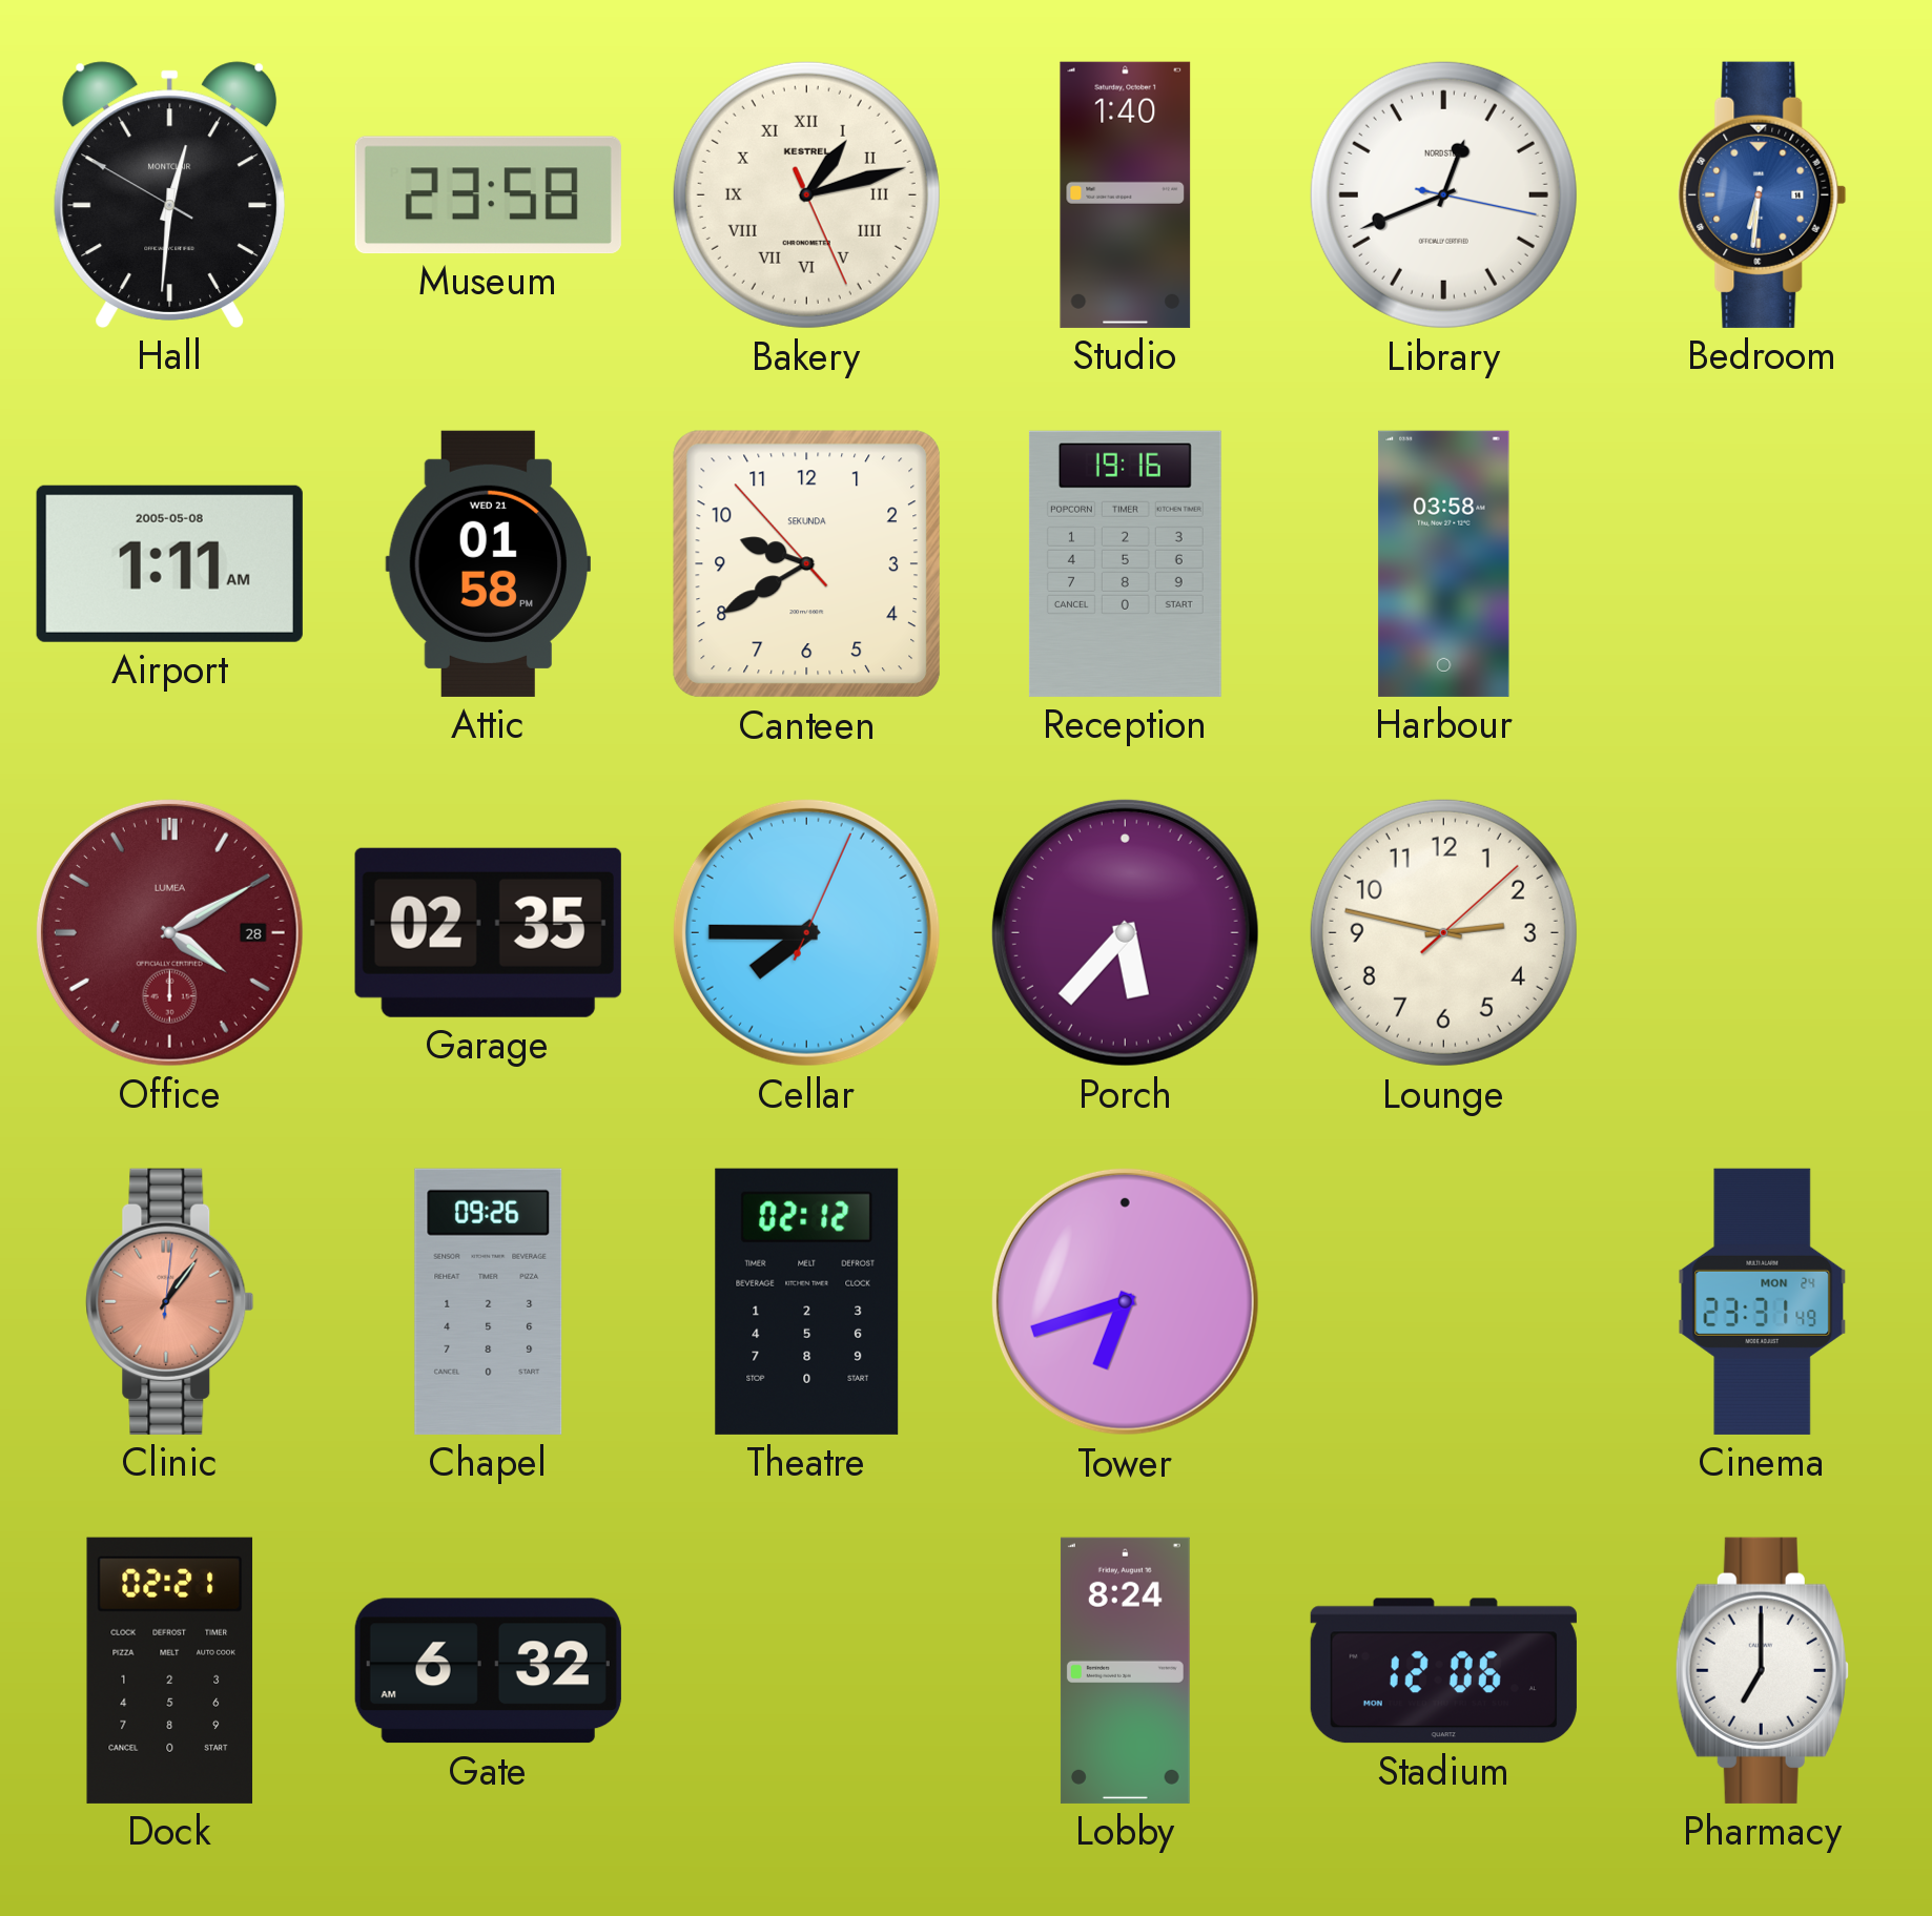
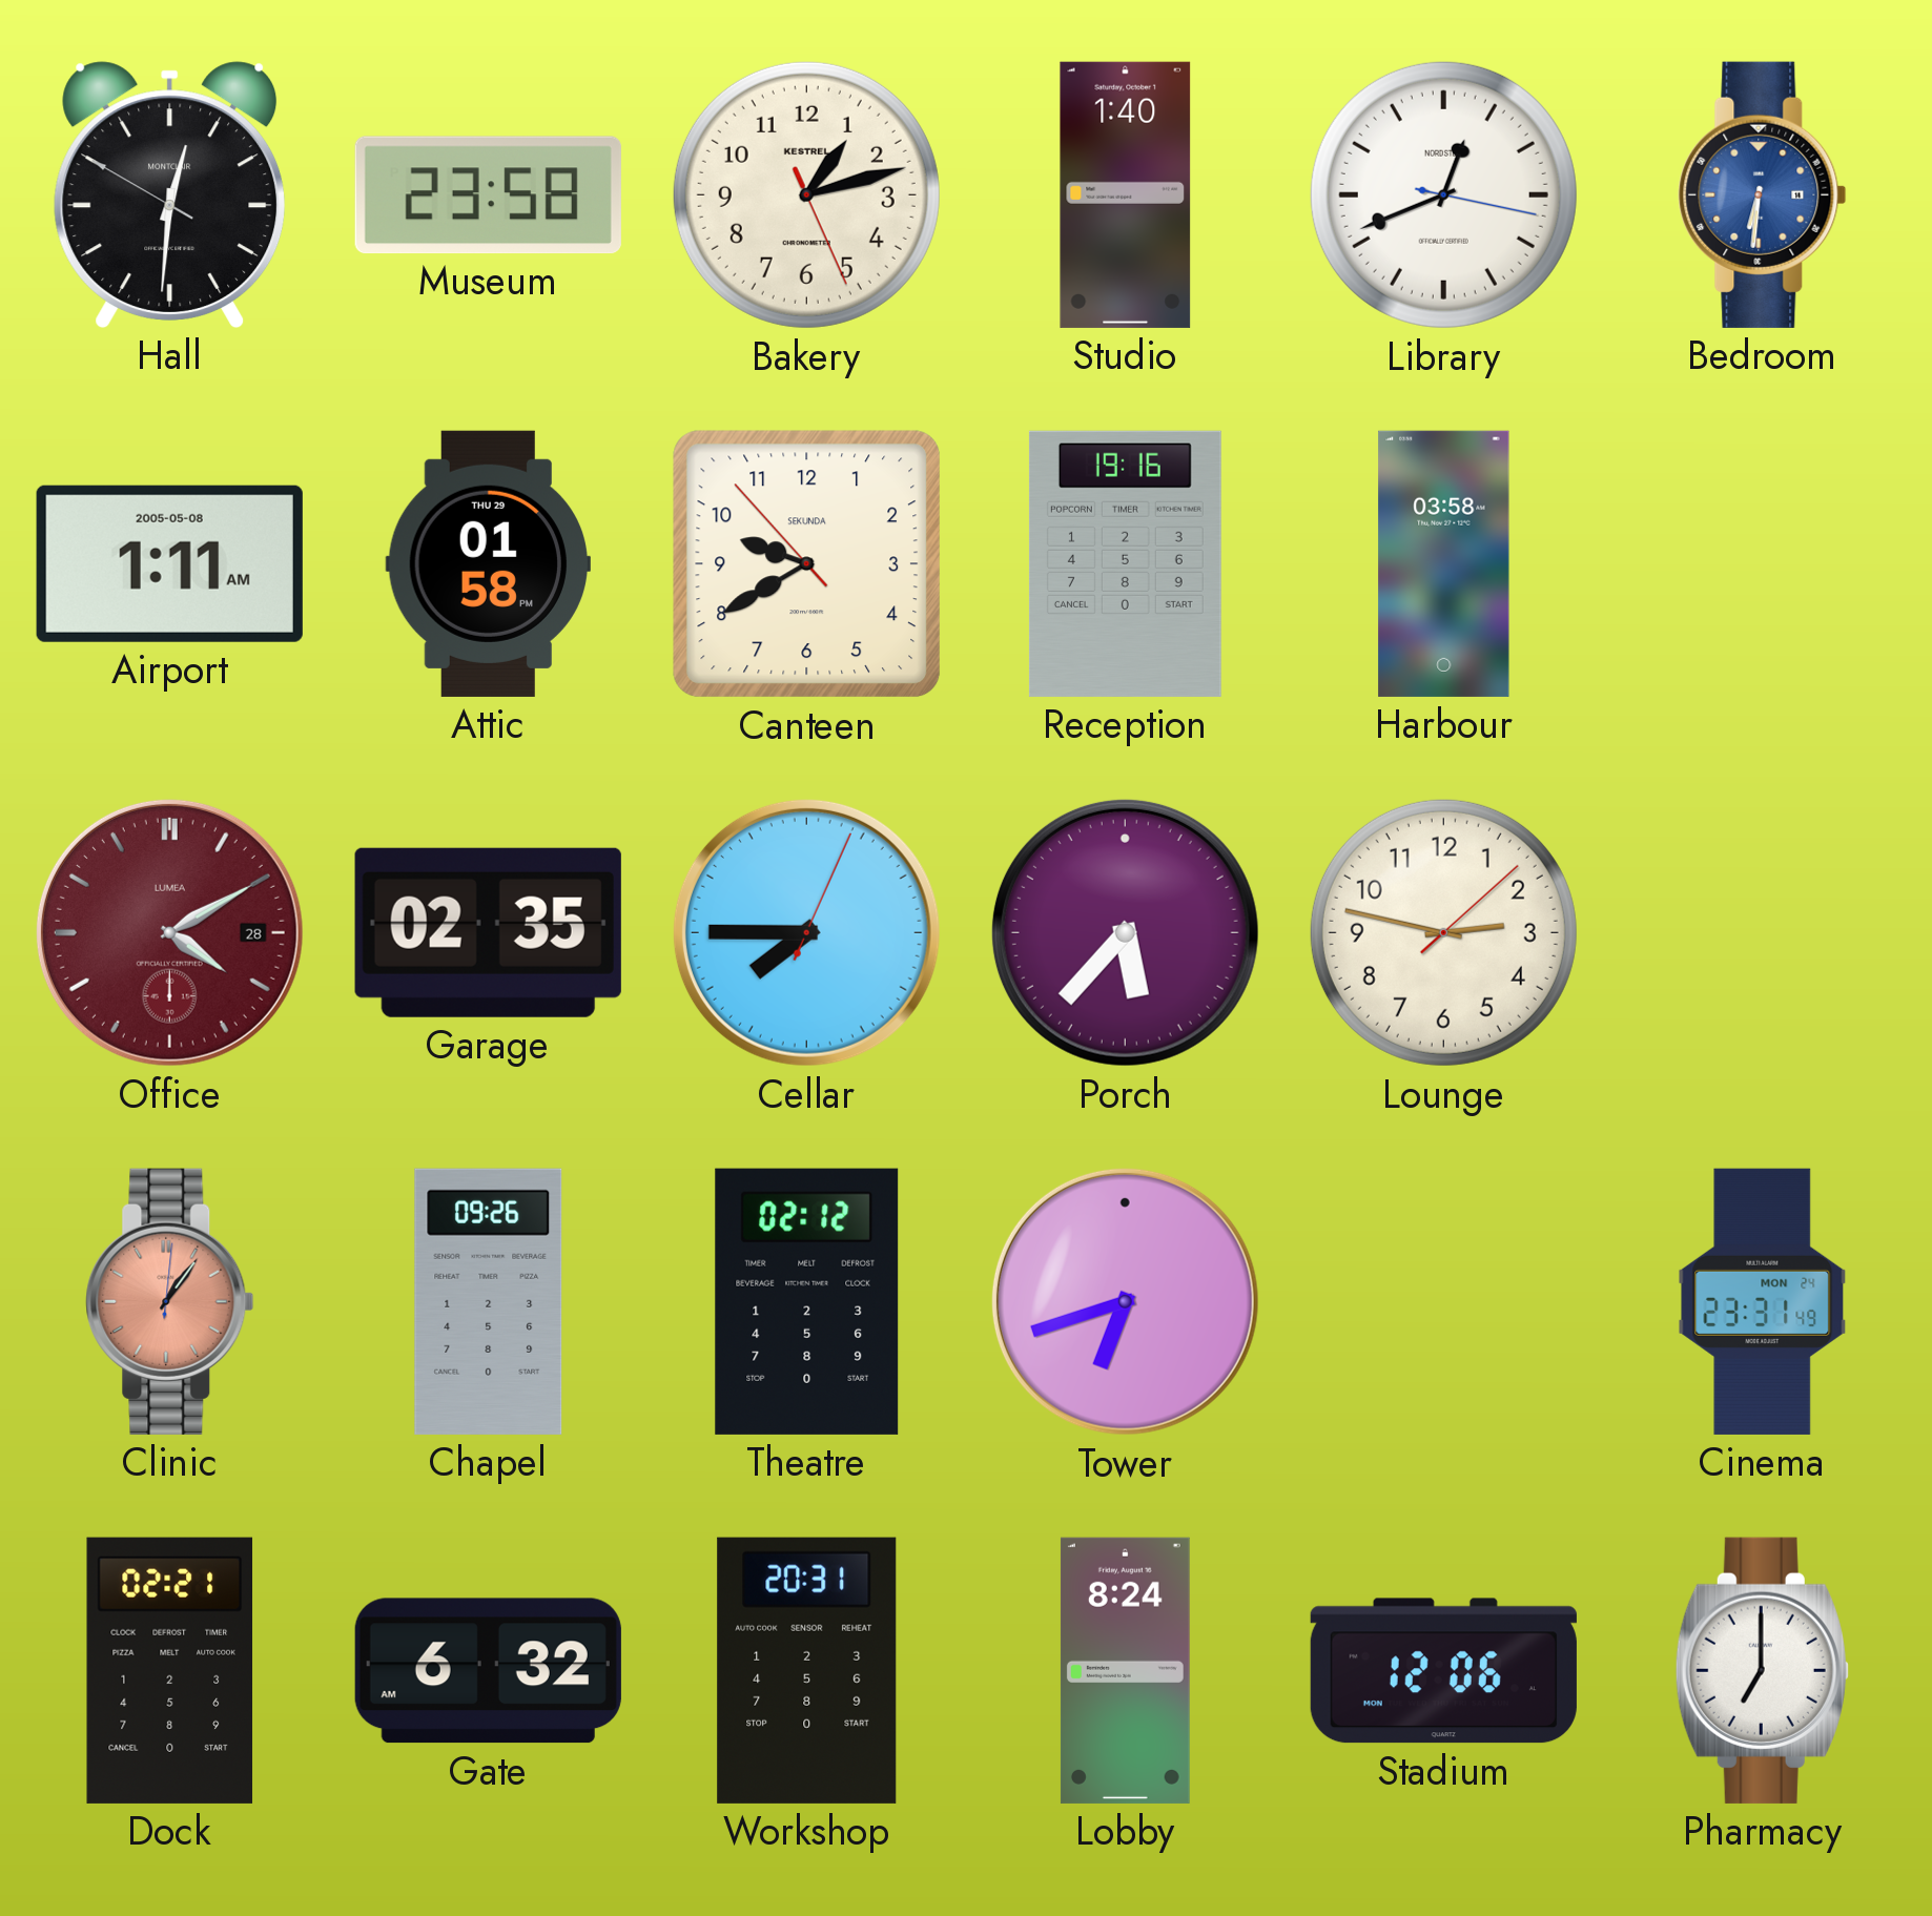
Bakery numerals: Roman -> Arabic
Attic date: WED 21 -> THU 29
Workshop: none -> 20:31
